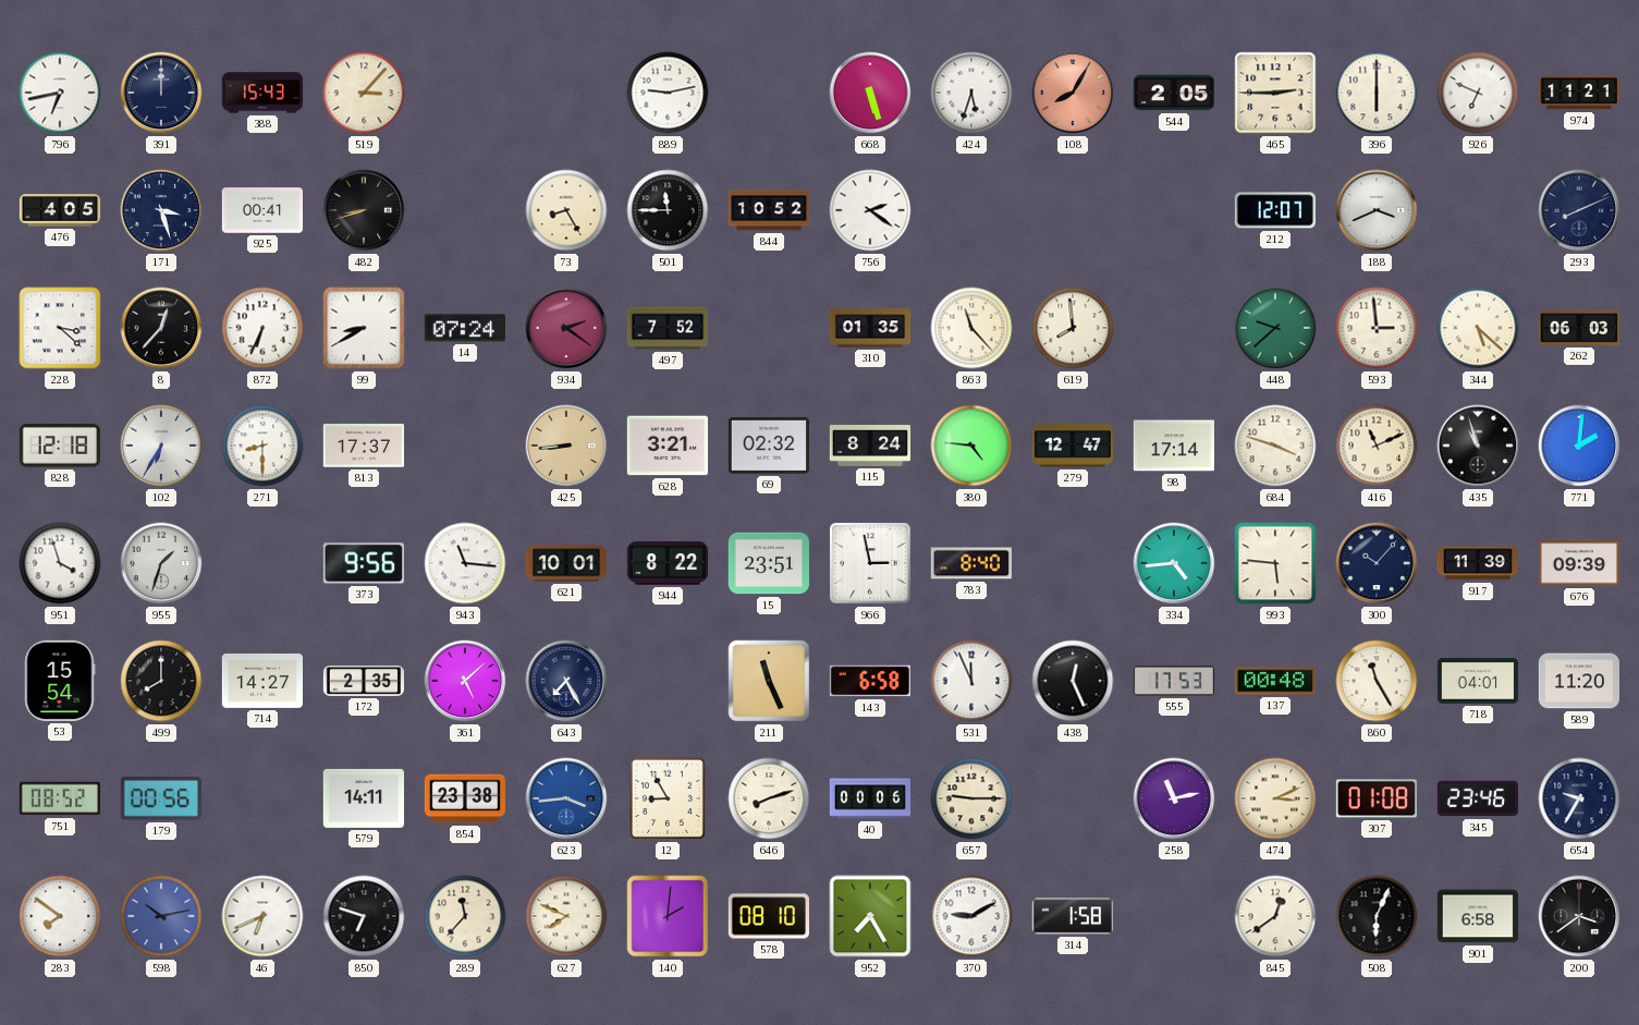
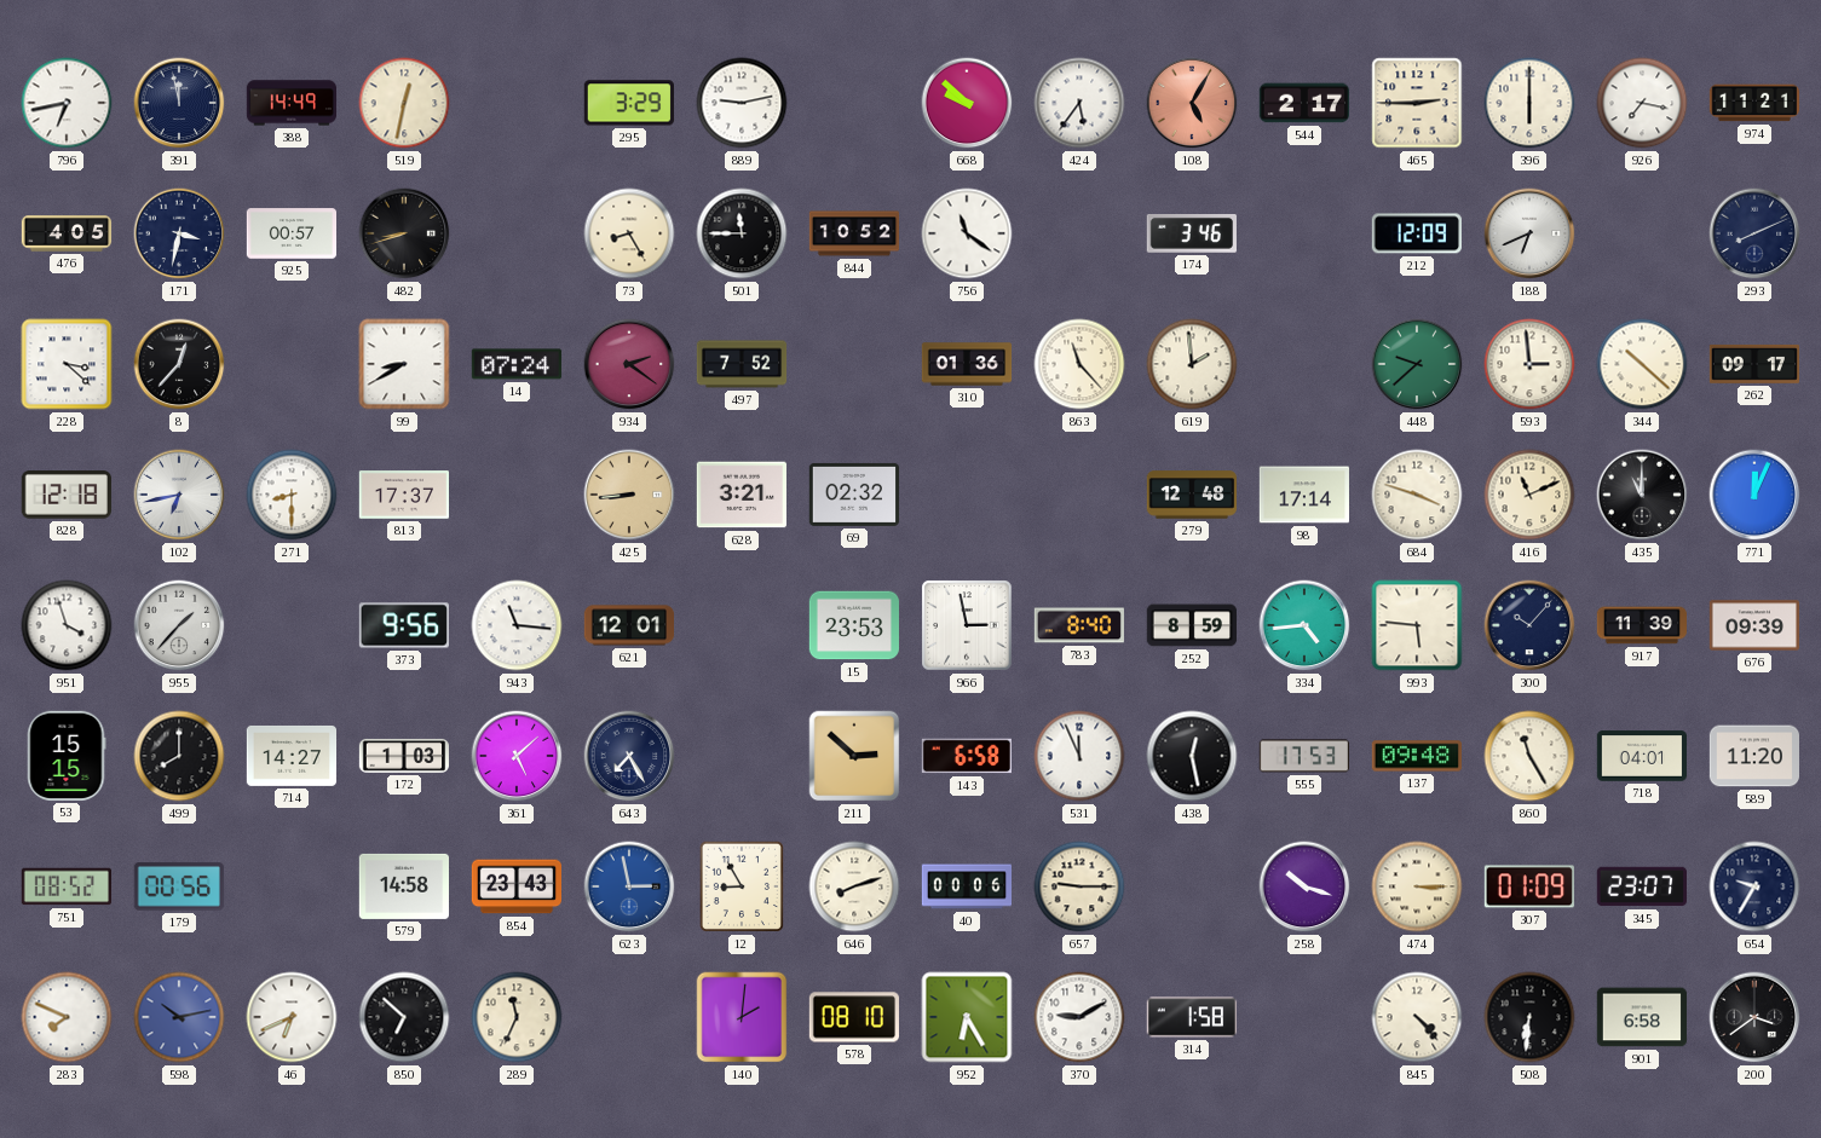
391: 12:00 -> 11:58
388: 15:43 -> 14:49
519: 3:07 -> 12:32
295: none -> 3:29
668: 5:27 -> 9:52
424: 5:33 -> 5:36
108: 8:05 -> 5:05
544: 2:05 -> 2:17
926: 6:49 -> 7:17
171: 3:27 -> 3:32
925: 00:41 -> 00:57
756: 2:21 -> 11:21
174: none -> 3:46
212: 12:07 -> 12:09
188: 3:41 -> 6:41
872: 6:34 -> none
310: 01:35 -> 01:36
619: 7:59 -> 1:59
344: 5:22 -> 10:22
262: 06:03 -> 09:17
102: 6:35 -> 6:43
115: 8:24 -> none
380: 4:46 -> none
279: 12:47 -> 12:48
435: 10:57 -> 11:00
771: 2:01 -> 12:04
955: 1:33 -> 1:37
621: 10:01 -> 12:01
944: 8:22 -> none
15: 23:51 -> 23:53
252: none -> 8:59
53: 15:54 -> 15:15
172: 2:35 -> 1:03
211: 11:26 -> 2:52
438: 12:26 -> 12:28
137: 00:48 -> 09:48
579: 14:11 -> 14:58
854: 23:38 -> 23:43
623: 3:44 -> 2:58
258: 11:13 -> 10:18
474: 3:11 -> 3:15
307: 01:08 -> 01:09
345: 23:46 -> 23:07
283: 7:51 -> 7:49
850: 6:48 -> 6:52
289: 11:37 -> 11:34
627: 7:49 -> none
952: 7:25 -> 6:25
845: 12:39 -> 4:23
508: 6:04 -> 6:31
